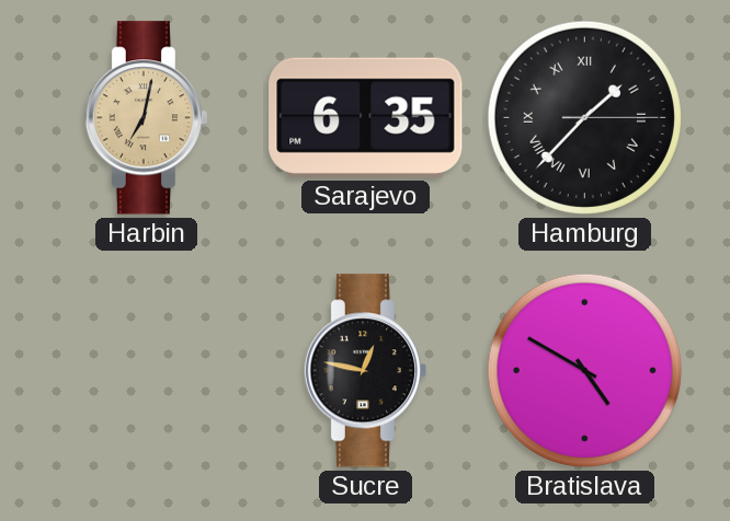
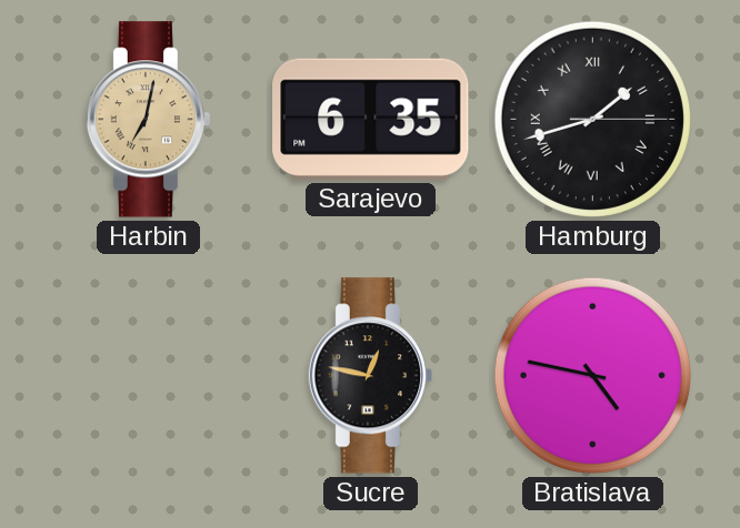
Hamburg: 1:37 -> 1:42
Bratislava: 4:50 -> 4:47
